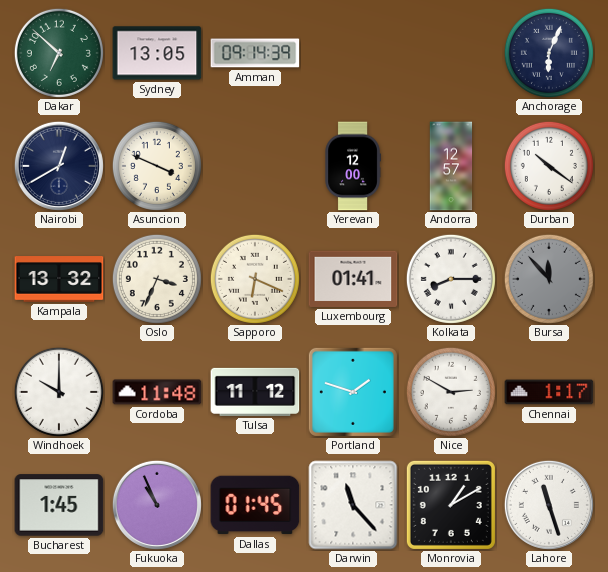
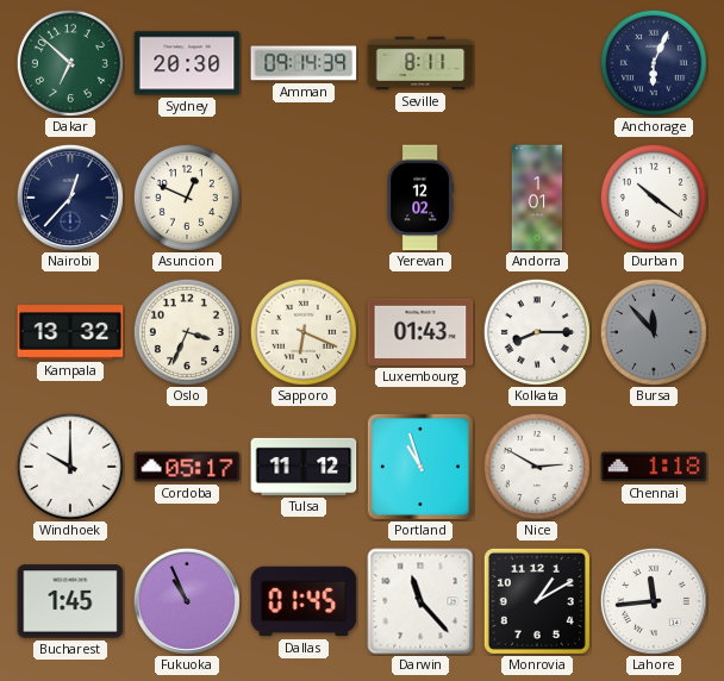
Sydney: 13:05 -> 20:30
Seville: none -> 8:11
Nairobi: 12:40 -> 12:37
Asuncion: 3:49 -> 12:49
Yerevan: 12:00 -> 12:02
Andorra: 12:57 -> 1:01
Luxembourg: 01:41 -> 01:43
Cordoba: 11:48 -> 05:17
Portland: 1:48 -> 10:57
Chennai: 1:17 -> 1:18
Lahore: 11:27 -> 11:44
